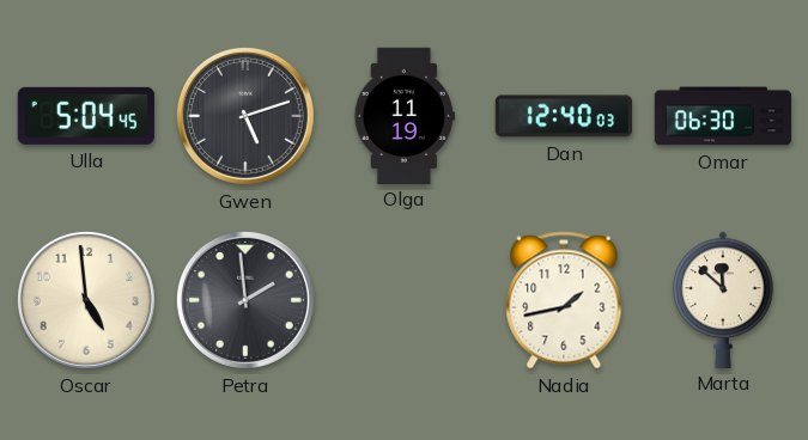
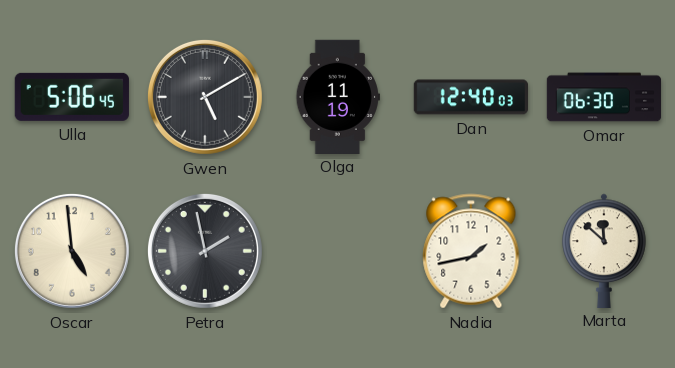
Ulla: 5:04 -> 5:06
Gwen: 5:12 -> 5:10
Petra: 1:59 -> 1:58
